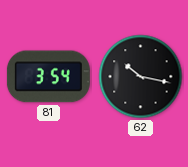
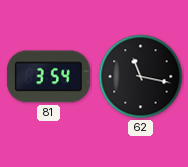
62: 10:17 -> 11:17
